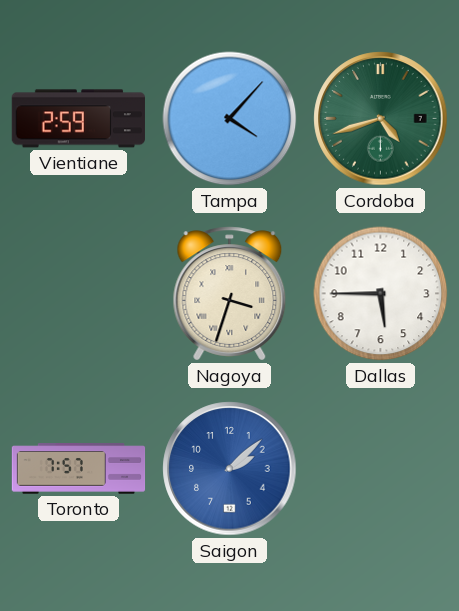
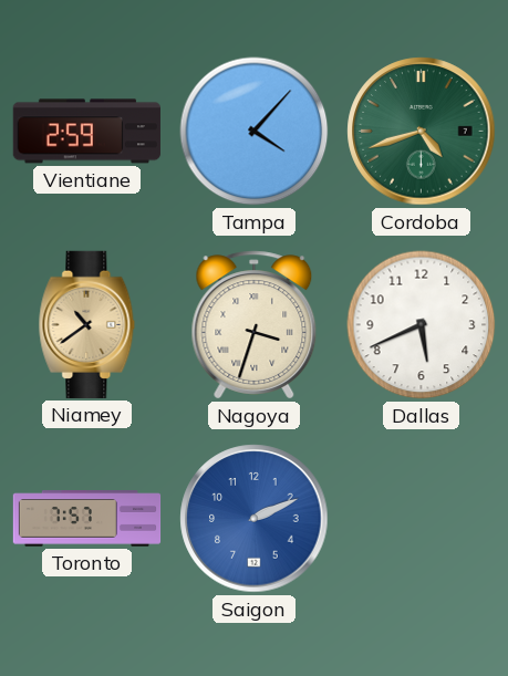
Niamey: none -> 10:39
Dallas: 5:45 -> 5:41
Saigon: 2:08 -> 2:11
